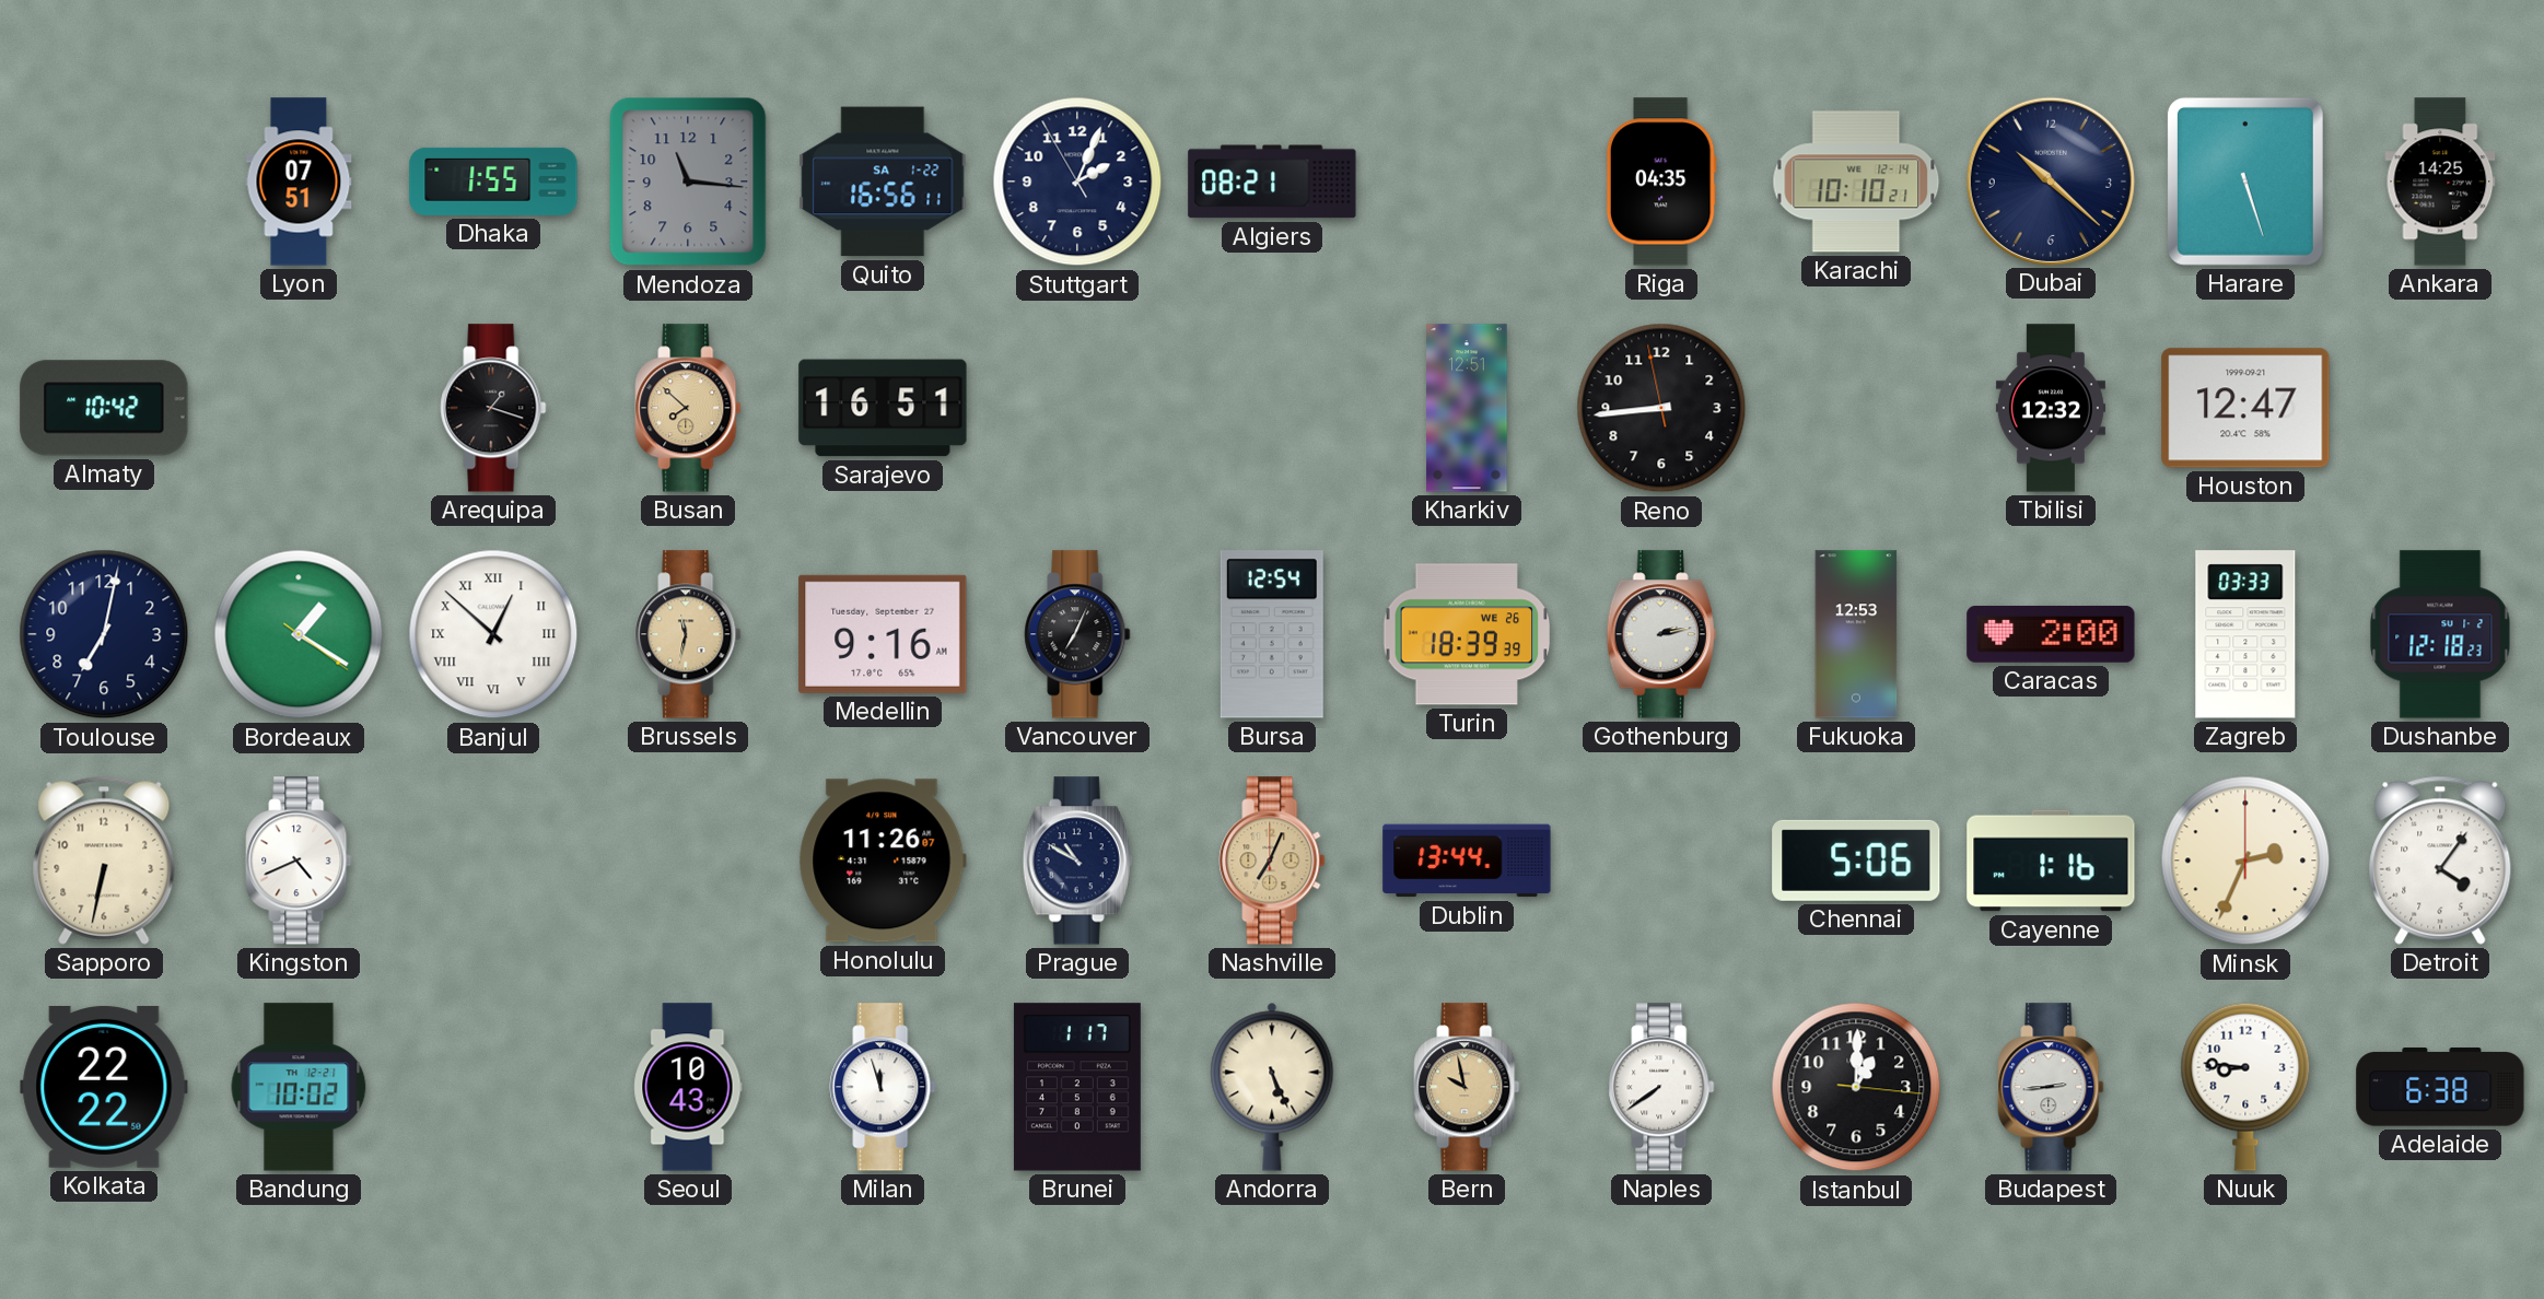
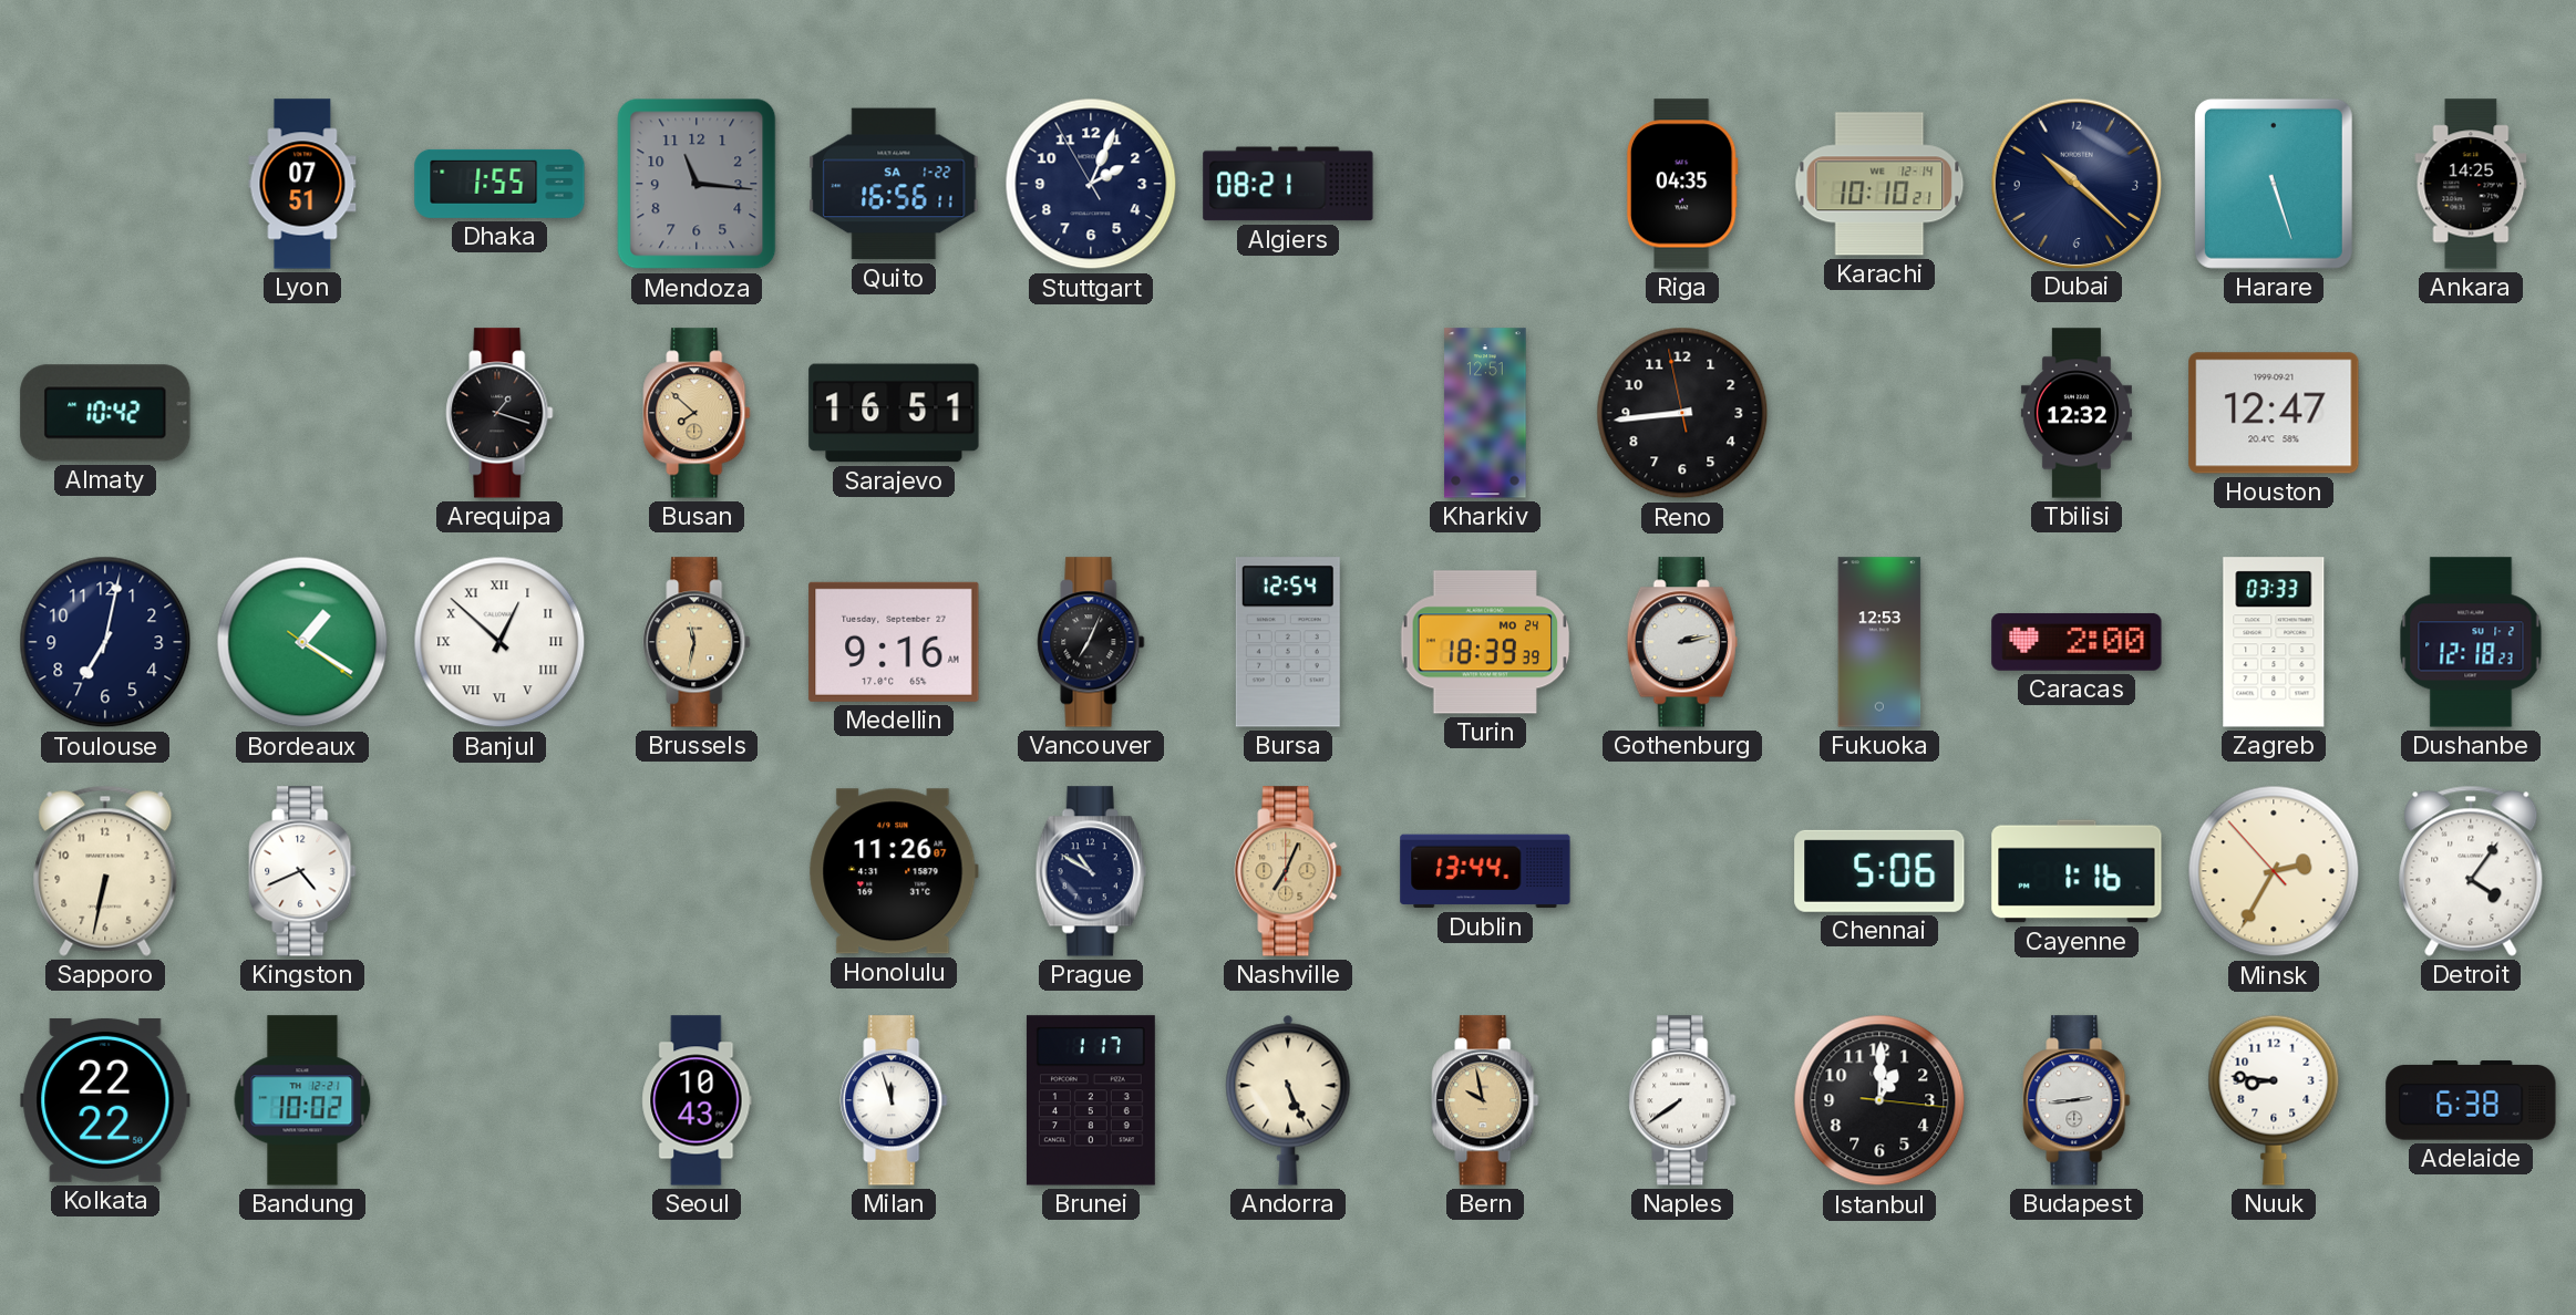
Turin date: WE 26 -> MO 24
Minsk: 2:34:00 -> 2:34:53
